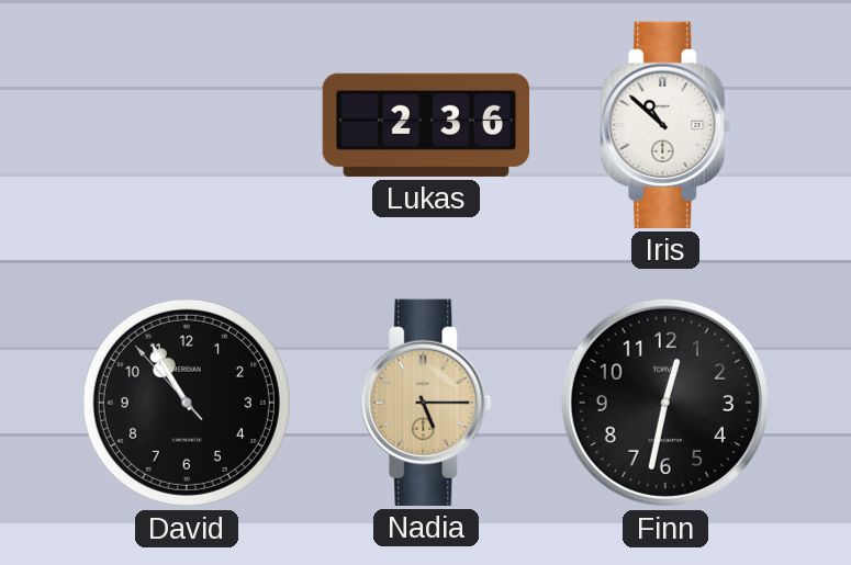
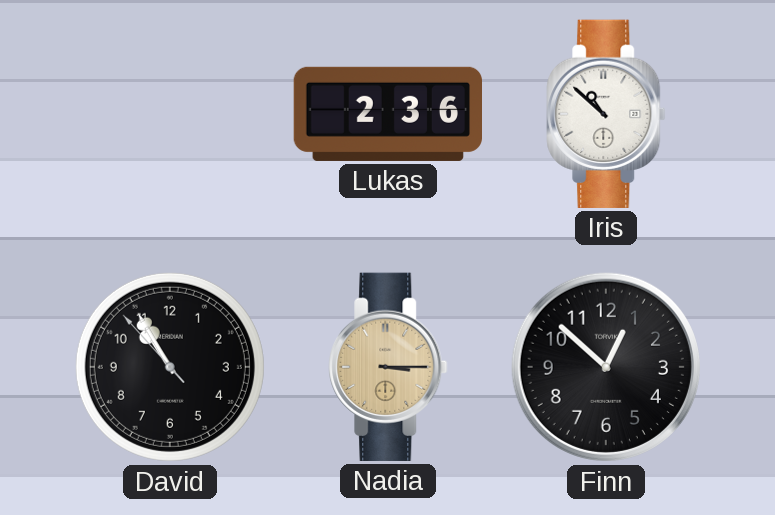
Nadia: 5:15 -> 3:15
Finn: 12:32 -> 12:52
